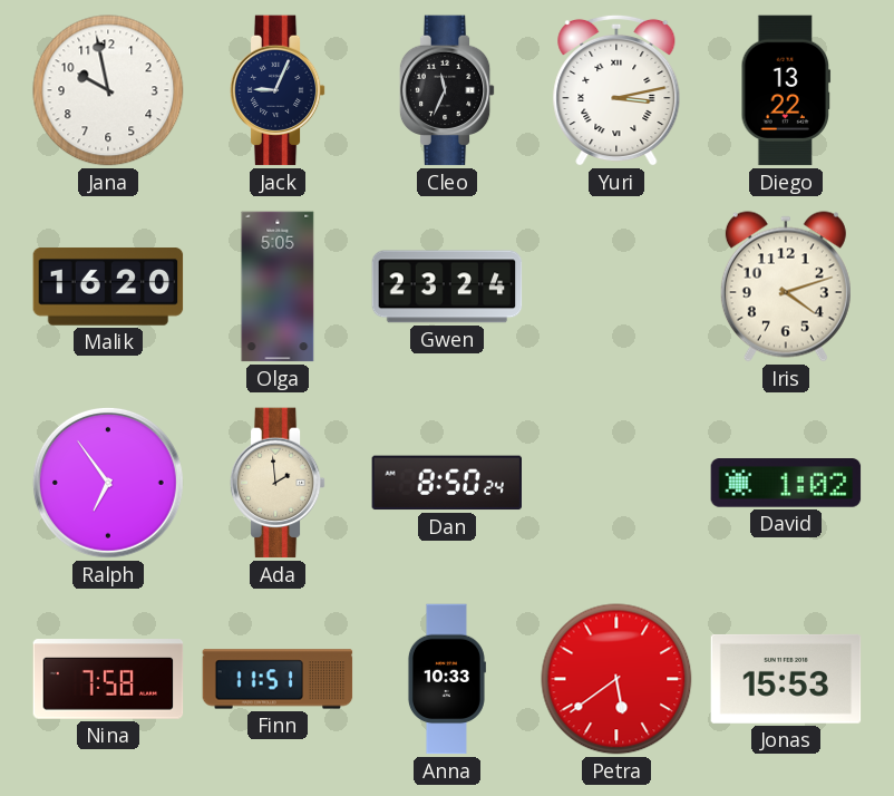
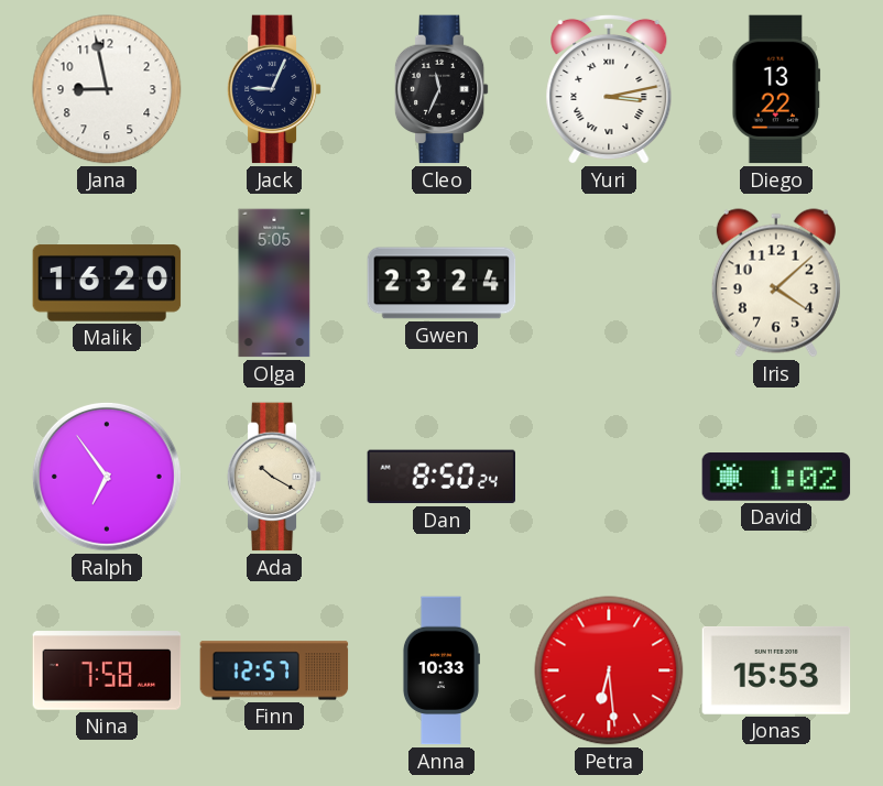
Jana: 9:58 -> 8:58
Iris: 4:12 -> 4:08
Ada: 1:59 -> 10:20
Finn: 11:51 -> 12:57
Petra: 5:39 -> 6:29
